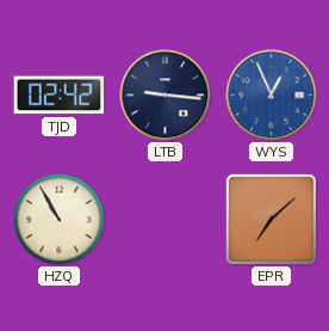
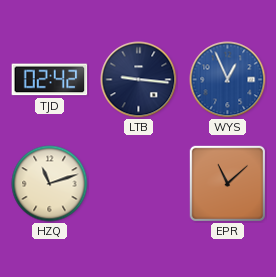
HZQ: 10:55 -> 11:12
EPR: 7:08 -> 11:08
